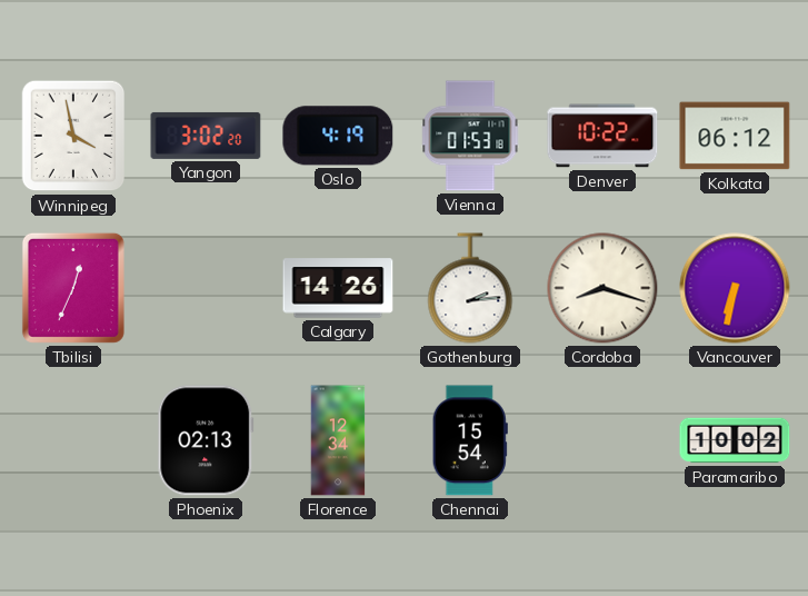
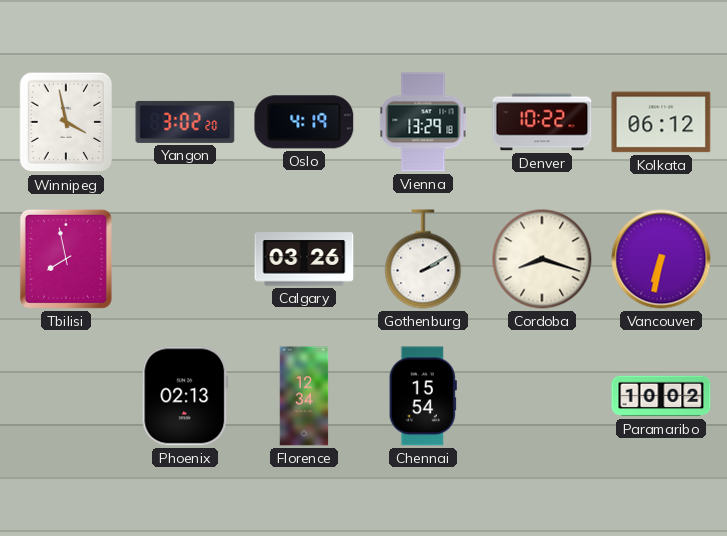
Vienna: 01:53 -> 13:29
Tbilisi: 12:34 -> 7:58
Calgary: 14:26 -> 03:26
Gothenburg: 2:14 -> 2:10
